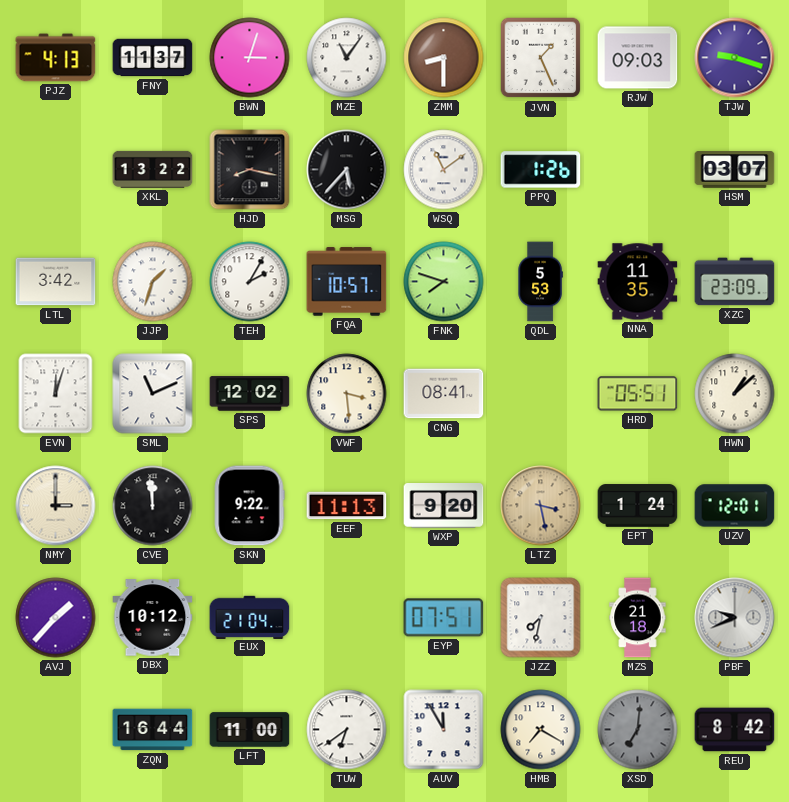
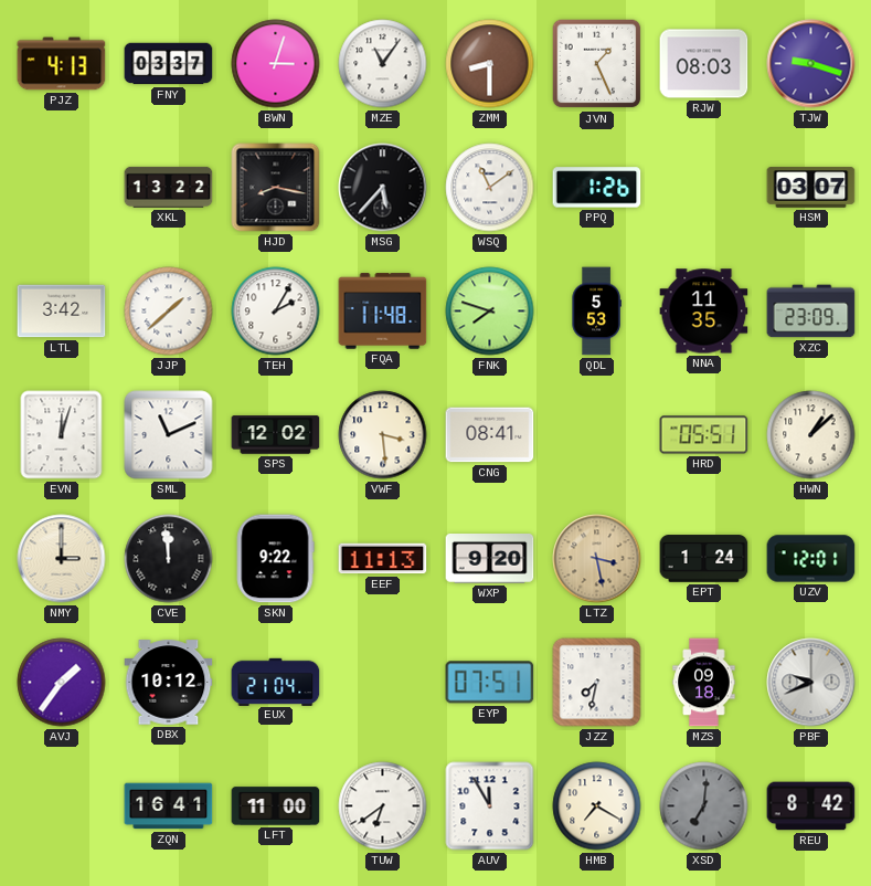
FNY: 11:37 -> 03:37
RJW: 09:03 -> 08:03
JJP: 1:33 -> 1:38
FQA: 10:57 -> 11:48
AVJ: 1:37 -> 1:36
MZS: 21:18 -> 09:18
ZQN: 16:44 -> 16:41
